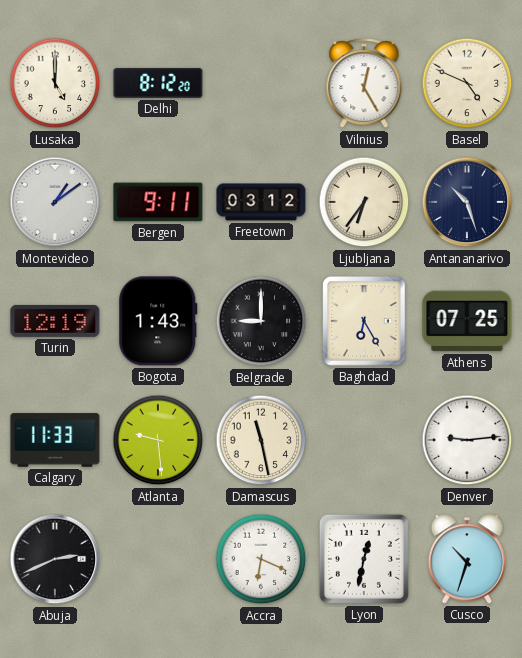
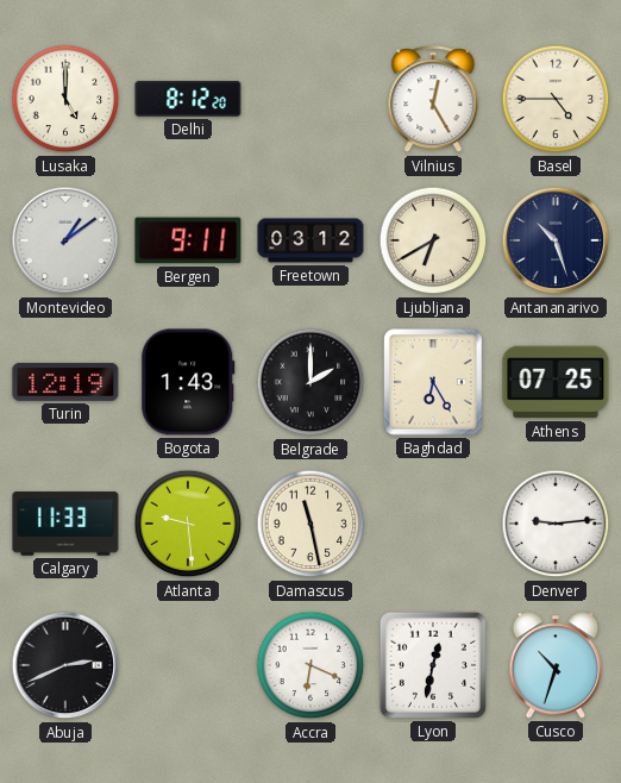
Basel: 4:49 -> 4:45
Ljubljana: 6:36 -> 6:40
Belgrade: 9:00 -> 2:00
